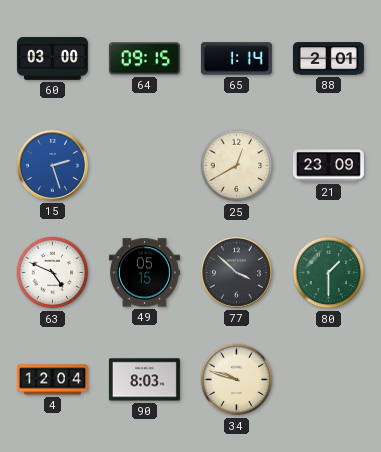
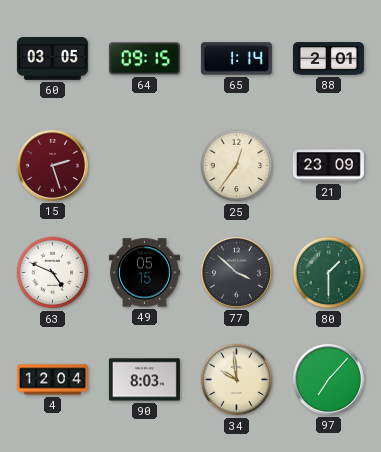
60: 03:00 -> 03:05
15 dial: blue -> burgundy
25: 12:40 -> 12:36
34: 9:48 -> 9:59
97: none -> 7:07
